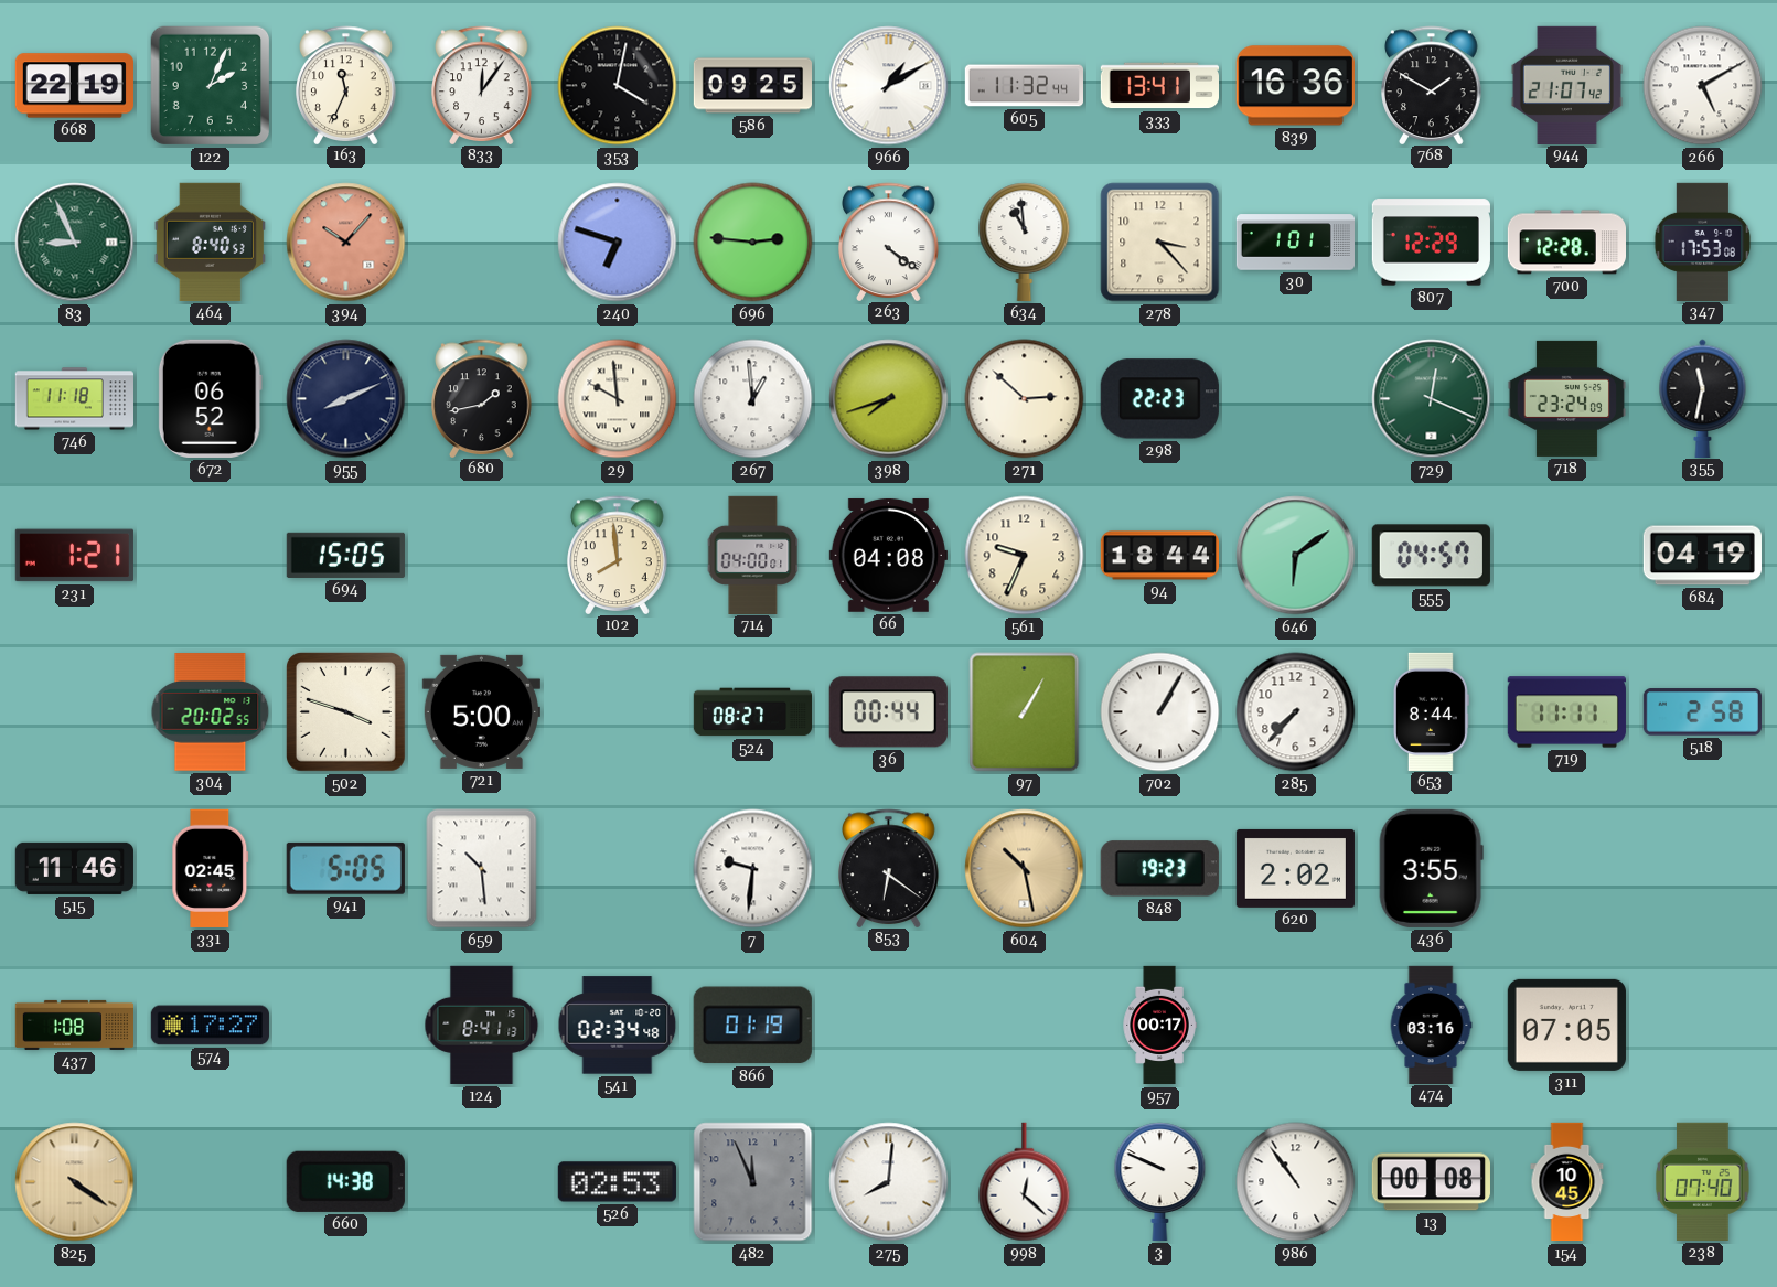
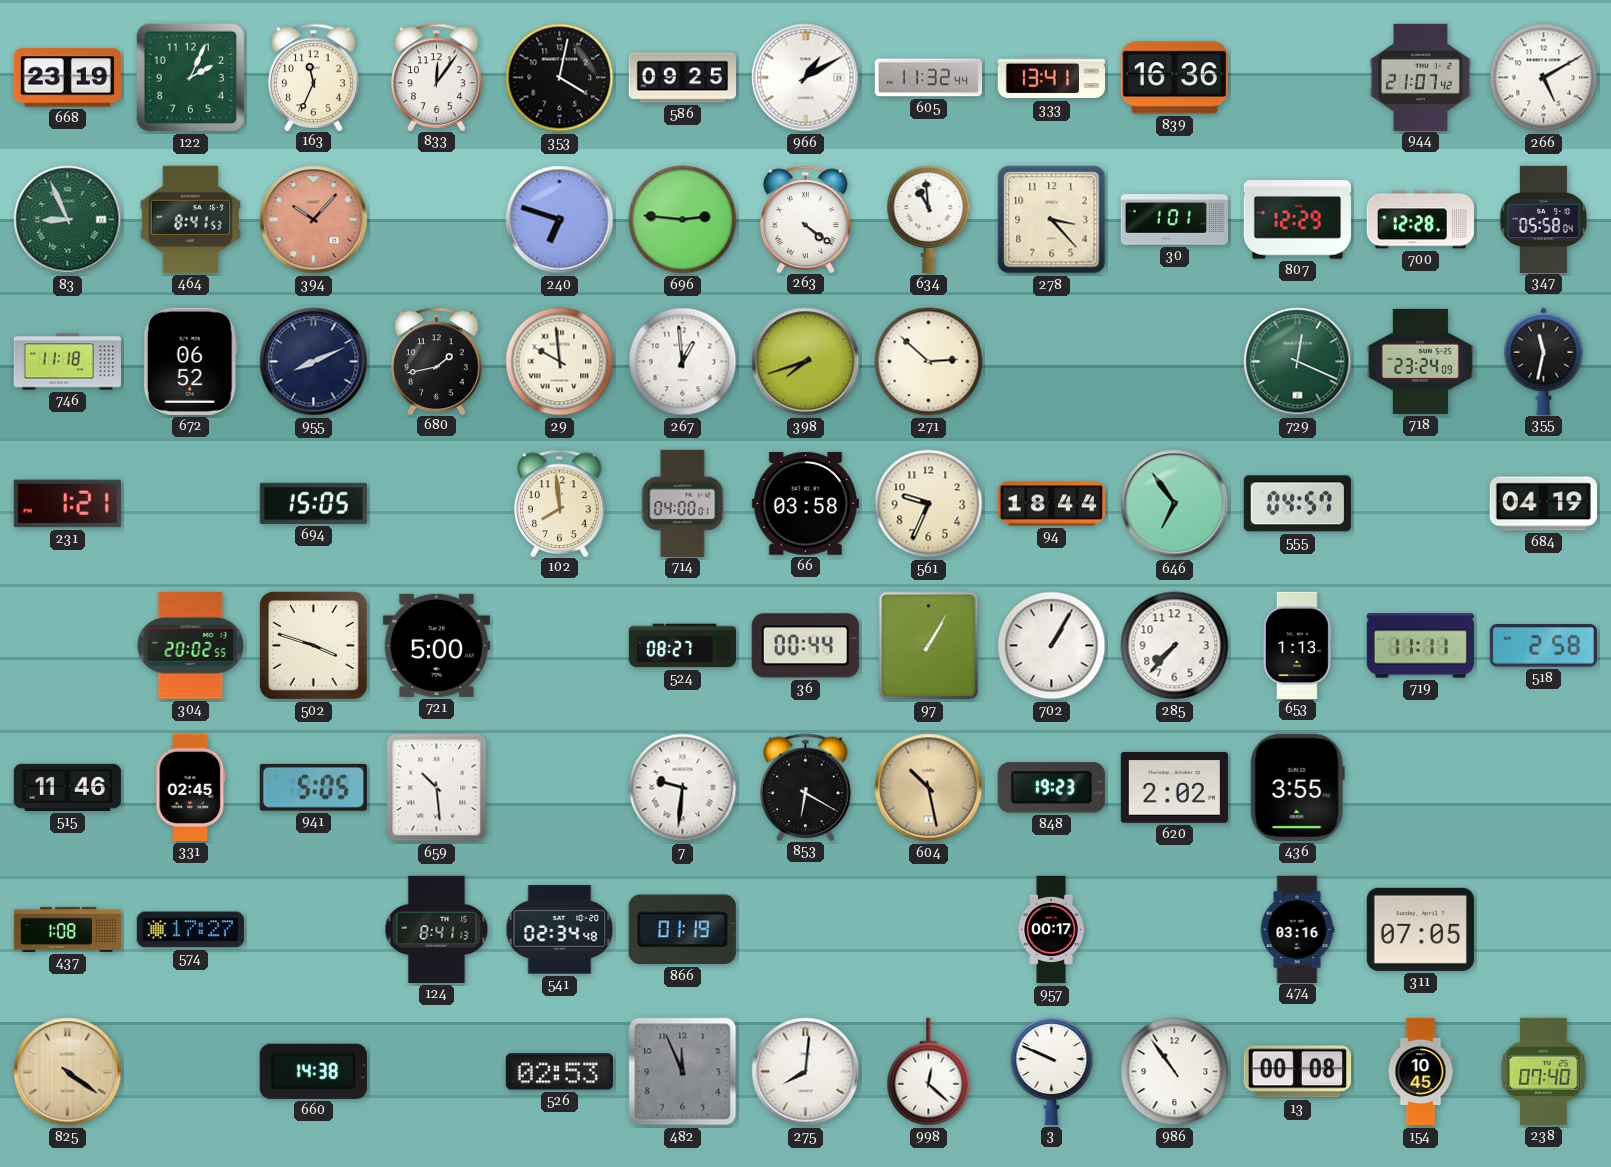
668: 22:19 -> 23:19
768: 1:50 -> none
464: 8:40 -> 8:41
347: 17:53 -> 05:58
298: 22:23 -> none
66: 04:08 -> 03:58
646: 6:09 -> 6:54
653: 8:44 -> 1:13
853: 6:21 -> 6:20
